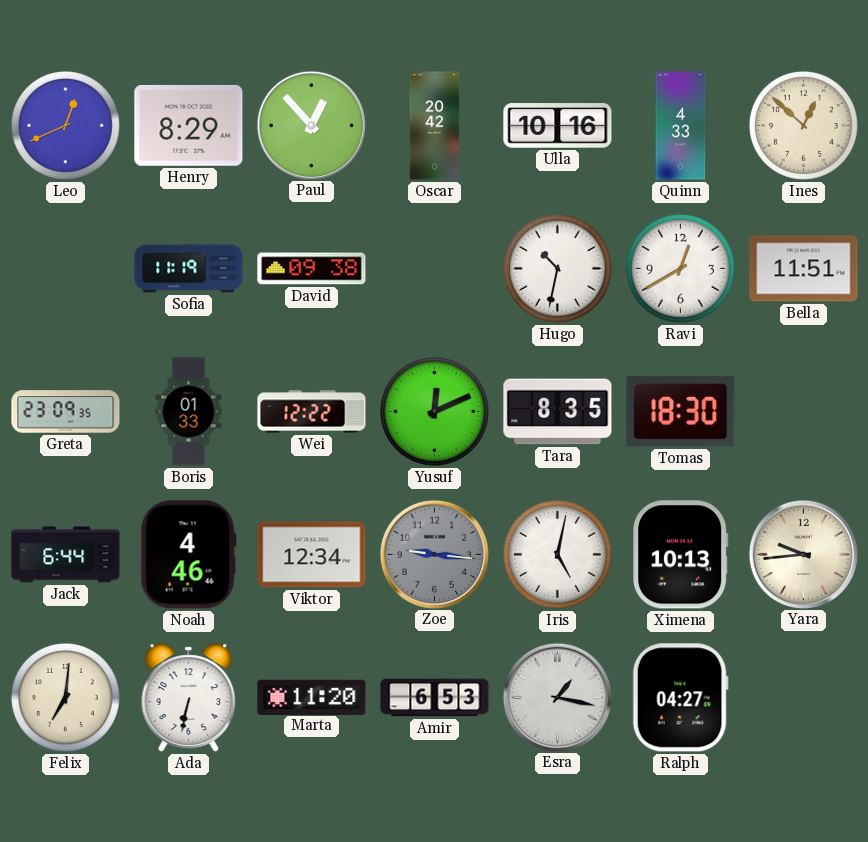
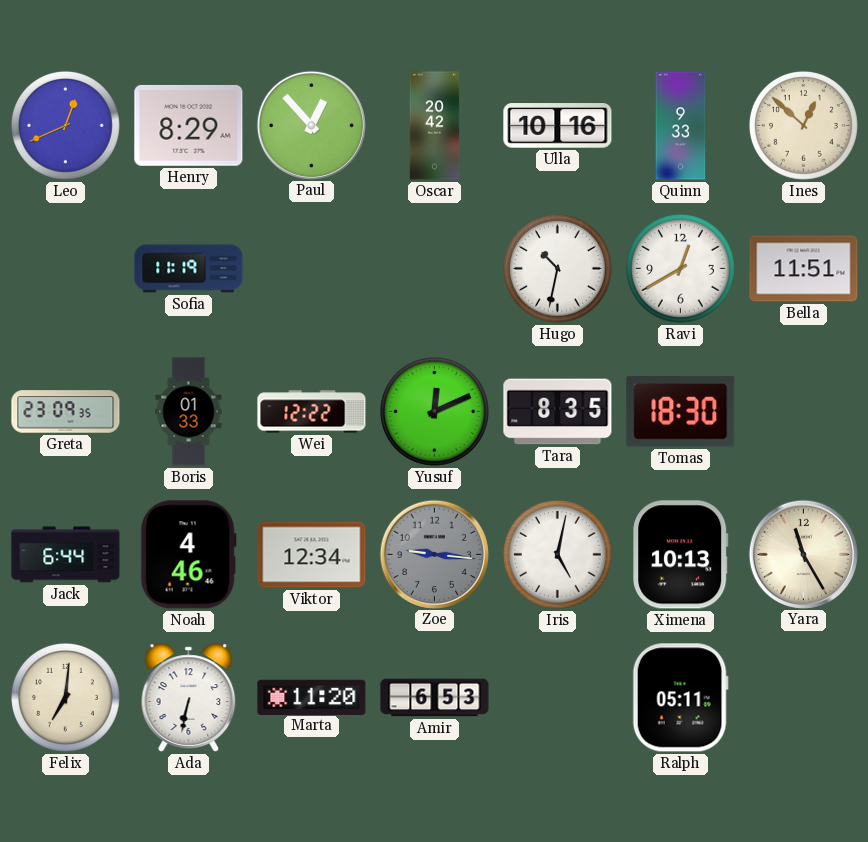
Quinn: 4:33 -> 9:33
David: 09:38 -> none
Yara: 9:44 -> 11:25
Esra: 1:17 -> none
Ralph: 04:27 -> 05:11
